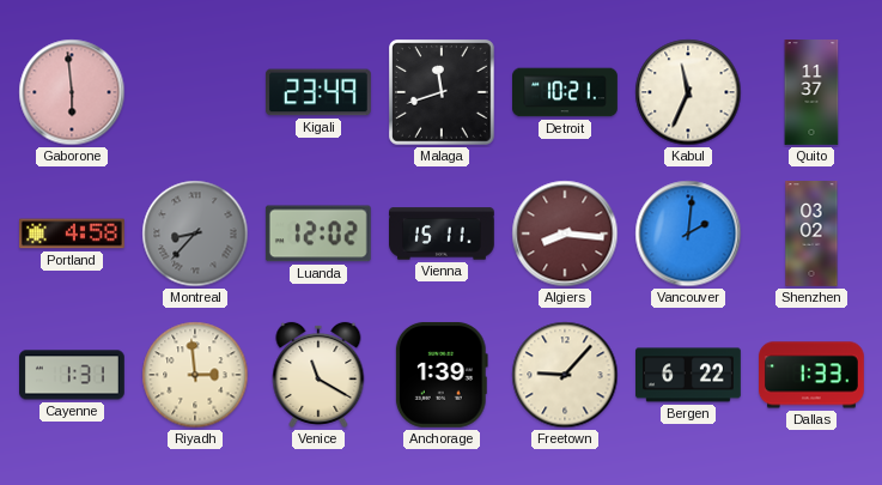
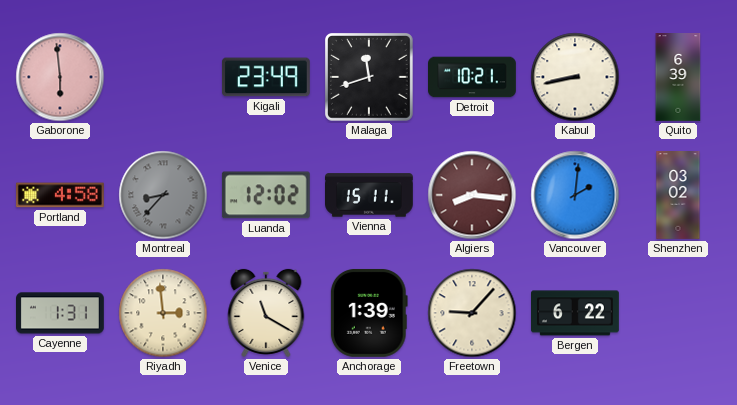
Kabul: 11:34 -> 8:43
Quito: 11:37 -> 6:39
Dallas: 1:33 -> none
